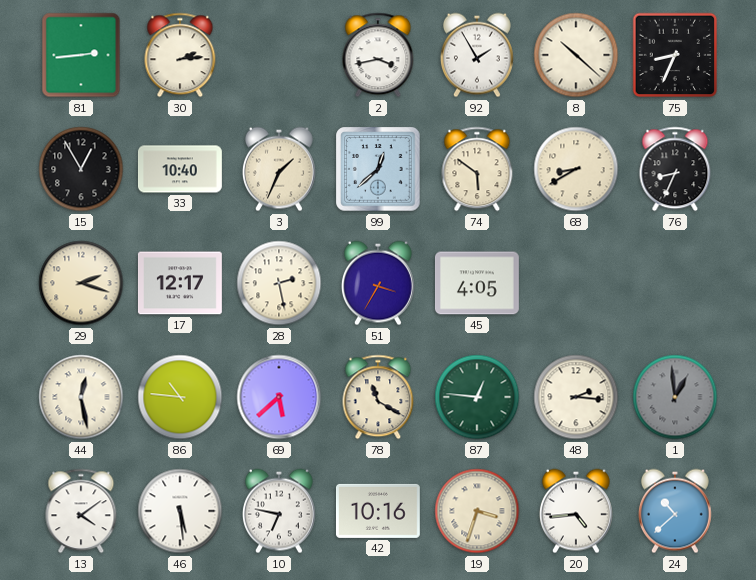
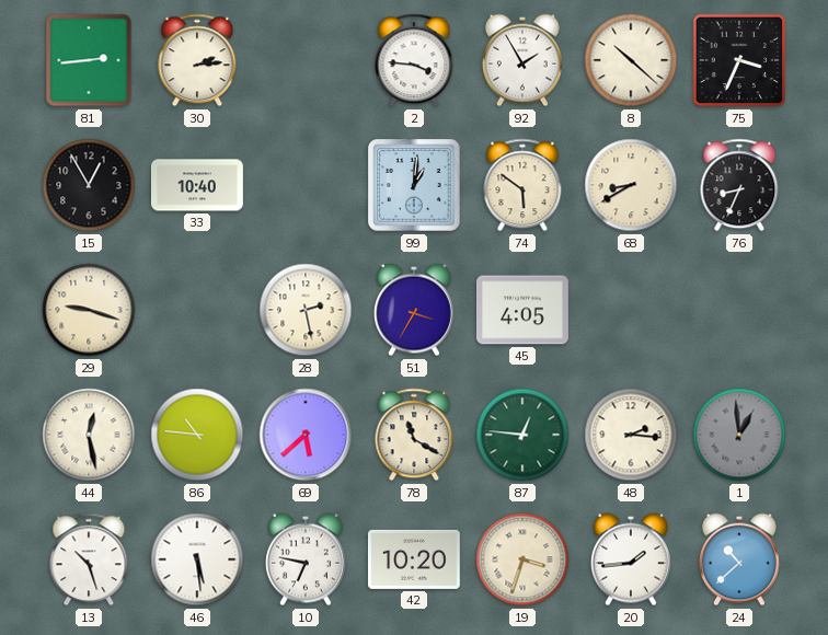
2: 3:43 -> 3:46
75: 8:34 -> 3:34
3: 1:34 -> none
99: 12:38 -> 1:01
29: 2:18 -> 9:18
17: 12:17 -> none
13: 4:09 -> 10:27
42: 10:16 -> 10:20
20: 4:44 -> 1:44
